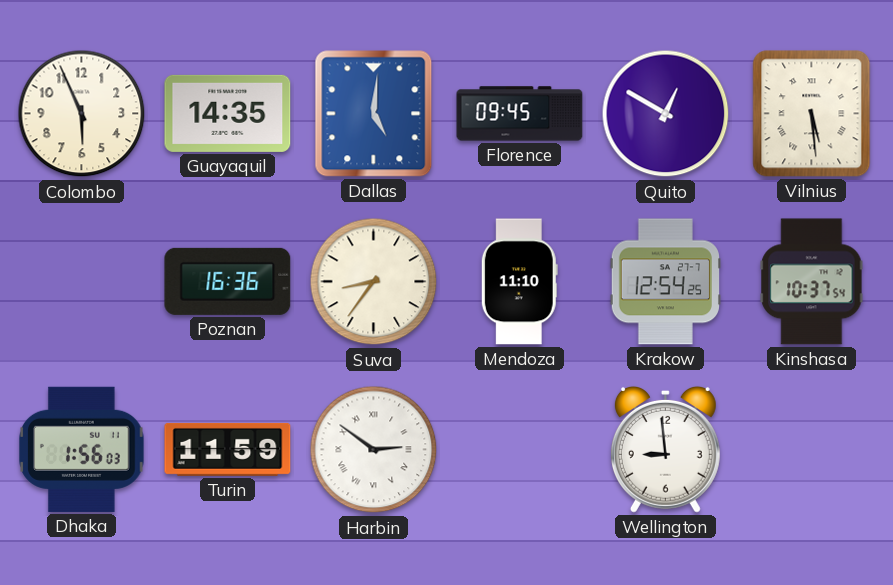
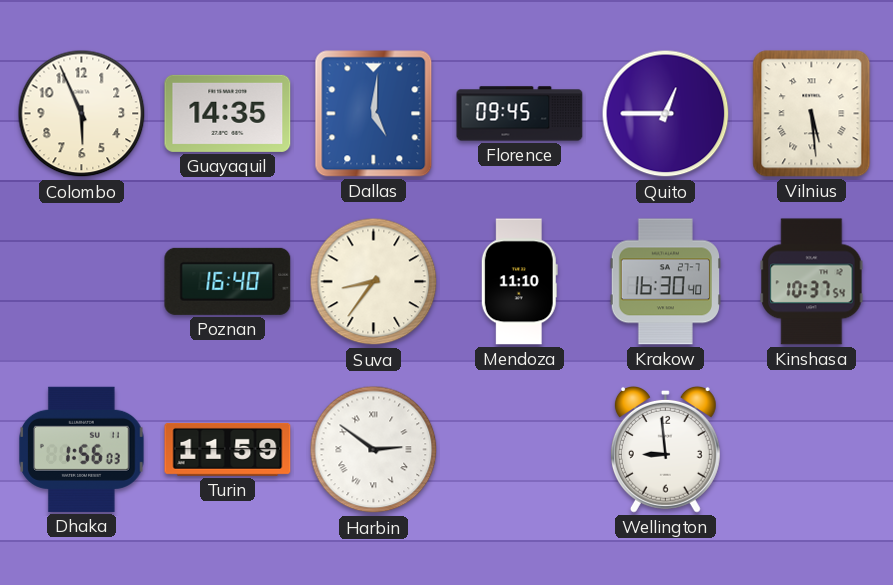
Quito: 12:50 -> 12:45
Poznan: 16:36 -> 16:40
Krakow: 12:54 -> 16:30
